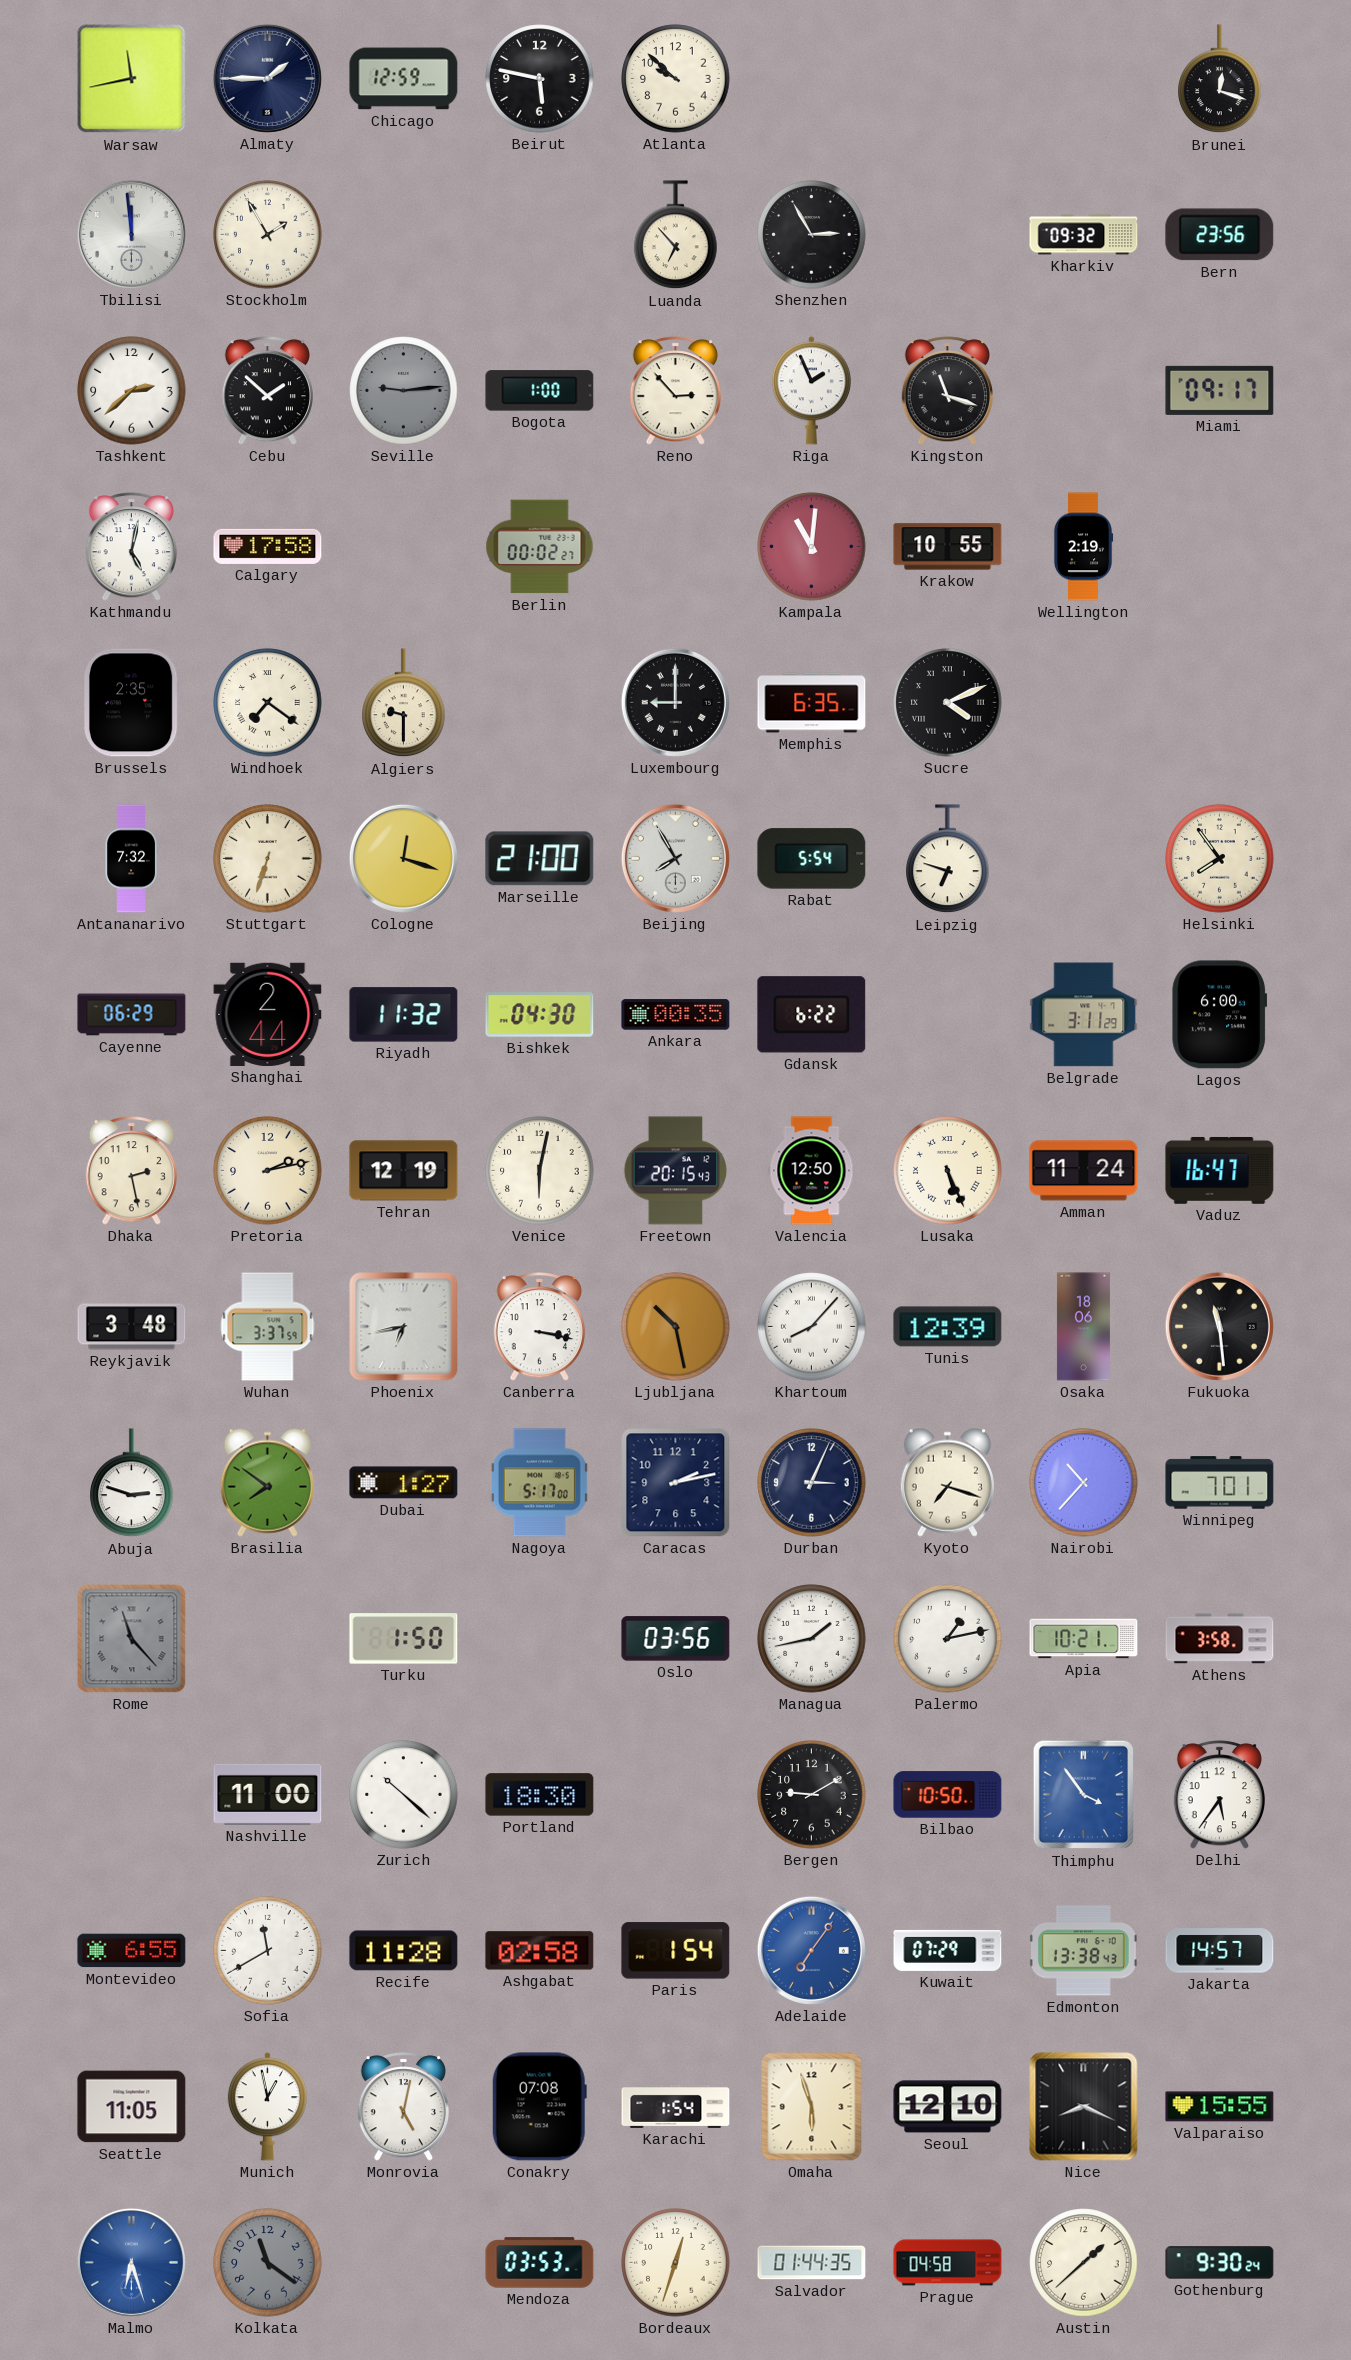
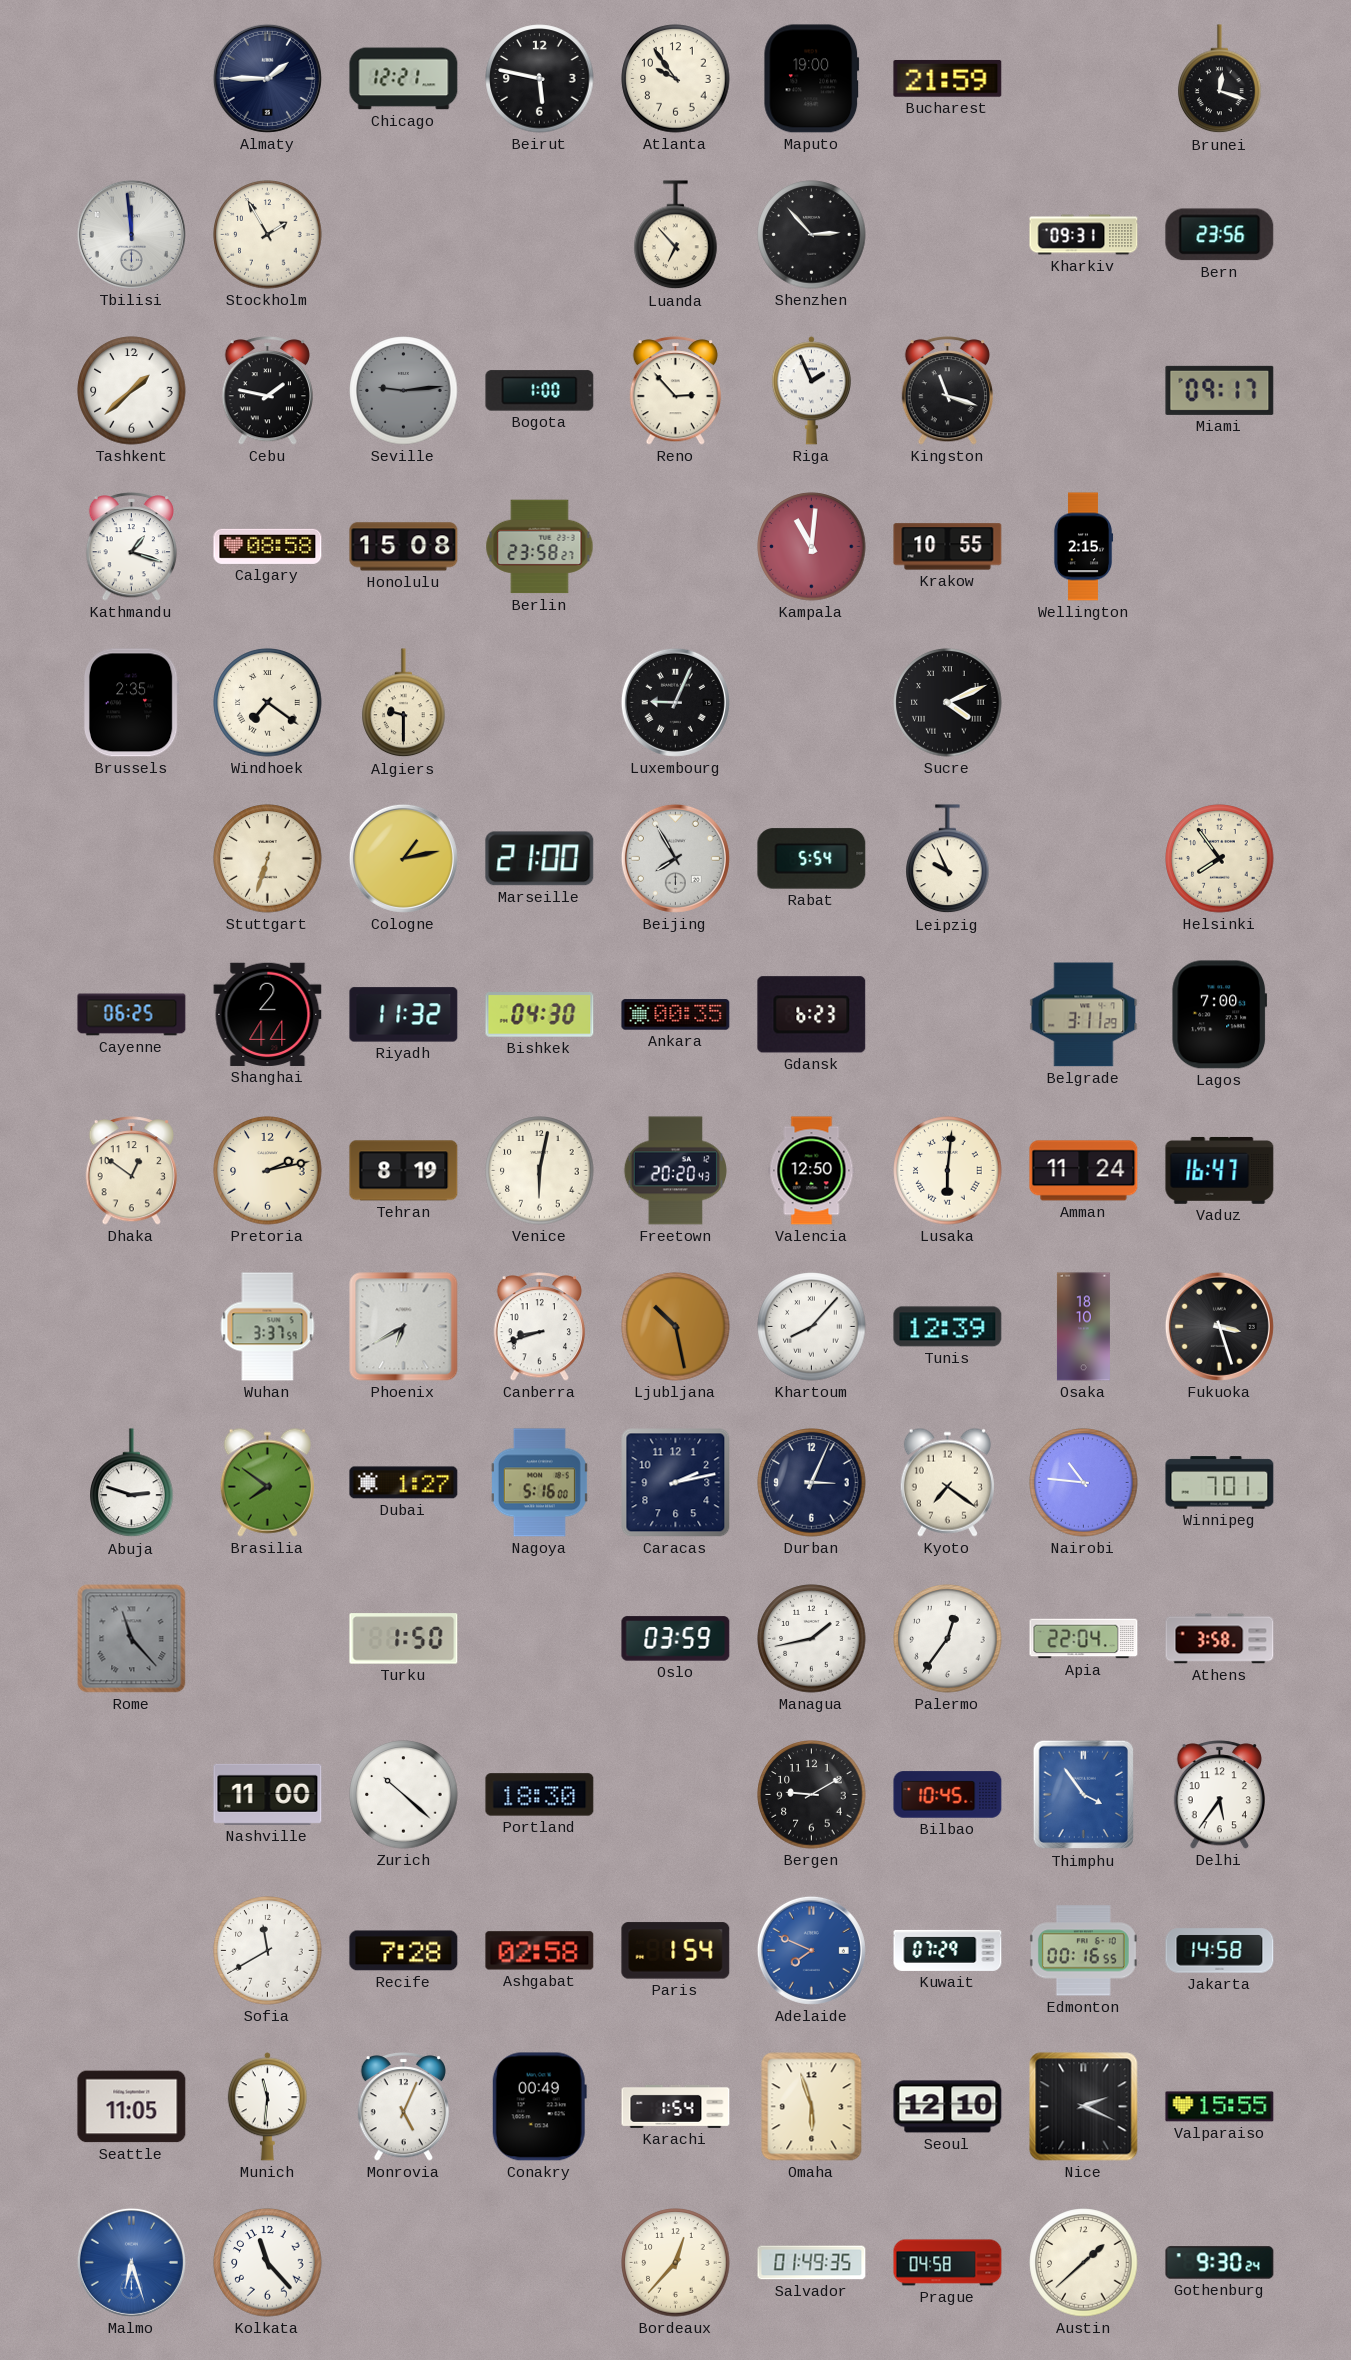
Warsaw: 11:43 -> none
Chicago: 12:59 -> 12:21
Atlanta: 9:52 -> 9:54
Maputo: none -> 19:00
Bucharest: none -> 21:59
Shenzhen: 2:55 -> 2:53
Kharkiv: 09:32 -> 09:31
Tashkent: 2:38 -> 1:38
Cebu: 1:52 -> 1:47
Kathmandu: 5:02 -> 1:18
Calgary: 17:58 -> 08:58
Honolulu: none -> 15:08
Berlin: 00:02 -> 23:58
Wellington: 2:19 -> 2:15
Luxembourg: 9:00 -> 9:04
Memphis: 6:35 -> none
Antananarivo: 7:32 -> none
Cologne: 12:18 -> 1:13
Leipzig: 6:48 -> 9:56
Cayenne: 06:29 -> 06:25
Gdansk: 6:22 -> 6:23
Lagos: 6:00 -> 7:00
Dhaka: 2:28 -> 12:51
Tehran: 12:19 -> 8:19
Freetown: 20:15 -> 20:20
Lusaka: 5:26 -> 6:01
Reykjavik: 3:48 -> none
Phoenix: 6:43 -> 6:40
Canberra: 3:17 -> 8:42
Osaka: 18:06 -> 18:10
Fukuoka: 11:29 -> 3:27
Nagoya: 5:17 -> 5:16
Kyoto: 7:18 -> 7:21
Nairobi: 10:37 -> 10:46
Oslo: 03:56 -> 03:59
Palermo: 1:13 -> 12:36
Apia: 10:21 -> 22:04
Bilbao: 10:50 -> 10:45
Montevideo: 6:55 -> none
Recife: 11:28 -> 7:28
Adelaide: 7:06 -> 7:49
Edmonton: 13:38 -> 00:16
Jakarta: 14:57 -> 14:58
Munich: 12:58 -> 11:31
Monrovia: 5:02 -> 5:04
Conakry: 07:08 -> 00:49
Nice: 8:19 -> 2:19
Kolkata: 11:21 -> 11:23
Kolkata dial: grey -> white
Mendoza: 03:53 -> none
Bordeaux: 12:33 -> 12:37
Salvador: 01:44 -> 01:49
